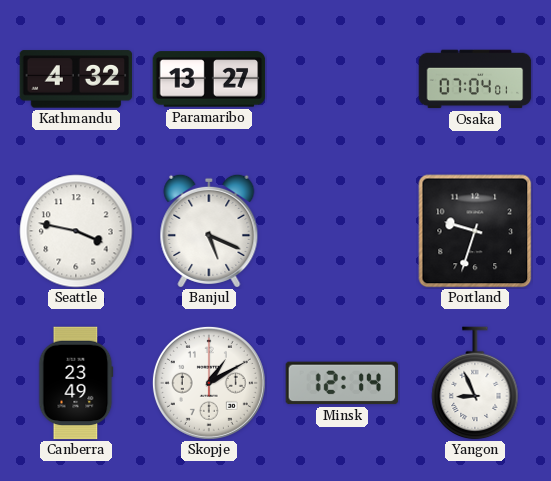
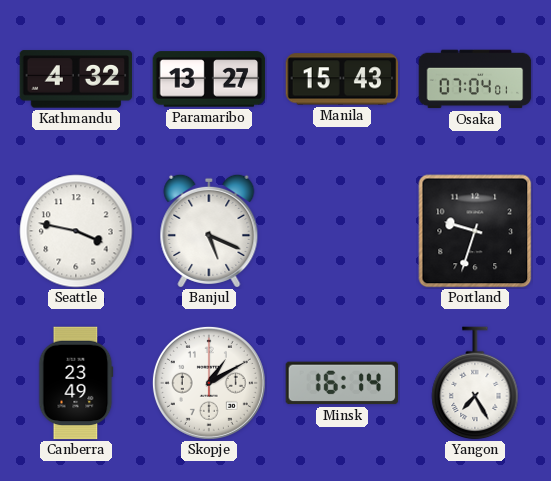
Manila: none -> 15:43
Minsk: 12:14 -> 16:14
Yangon: 8:56 -> 7:25
